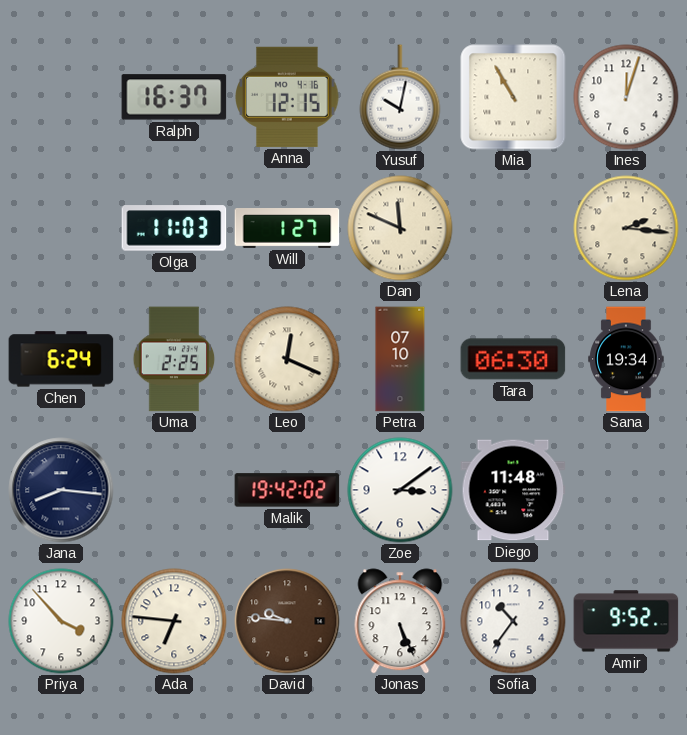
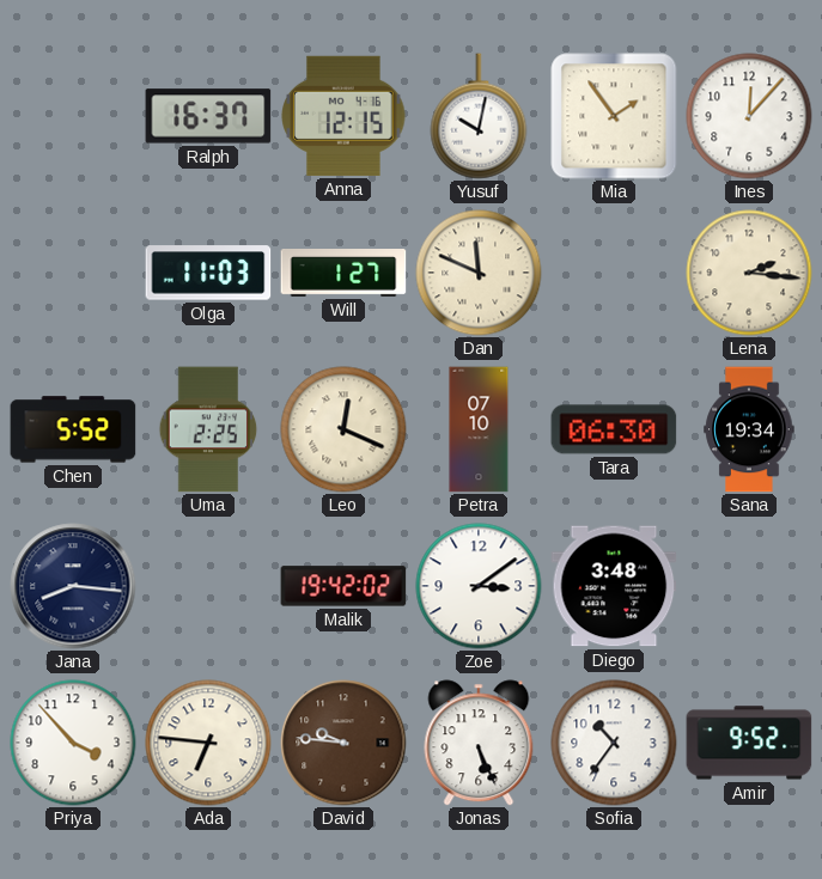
Mia: 10:55 -> 1:54
Ines: 12:03 -> 12:07
Chen: 6:24 -> 5:52
Diego: 11:48 -> 3:48
